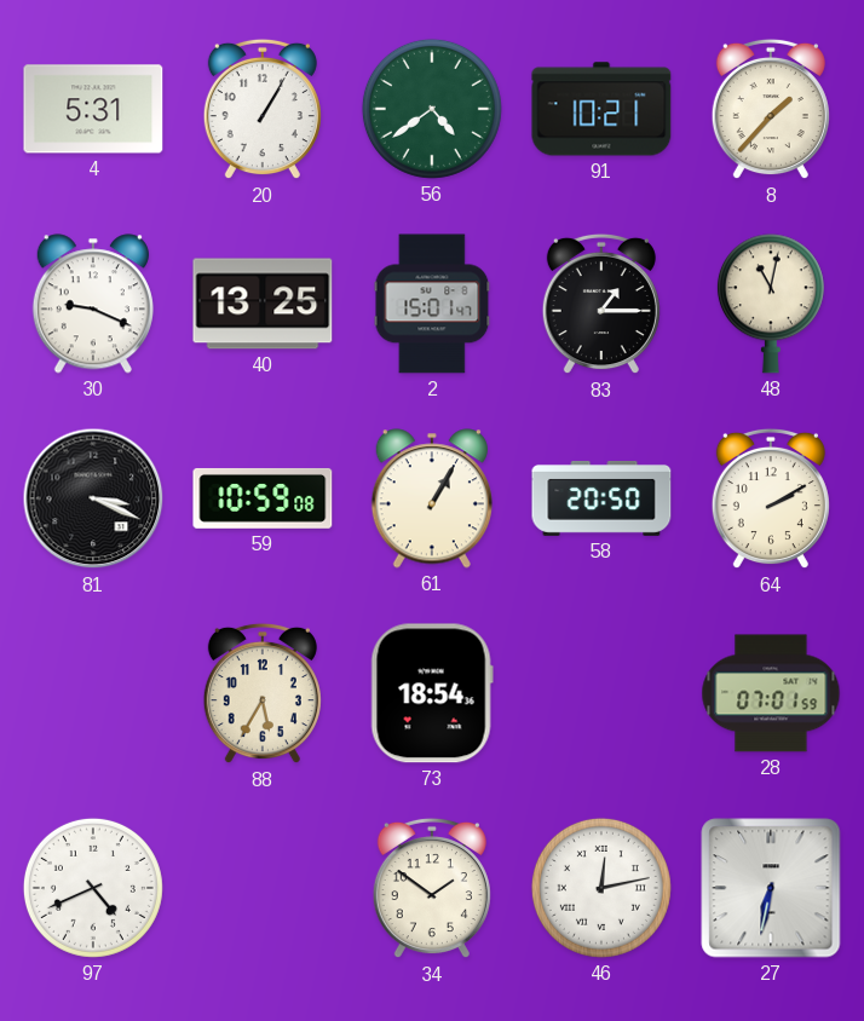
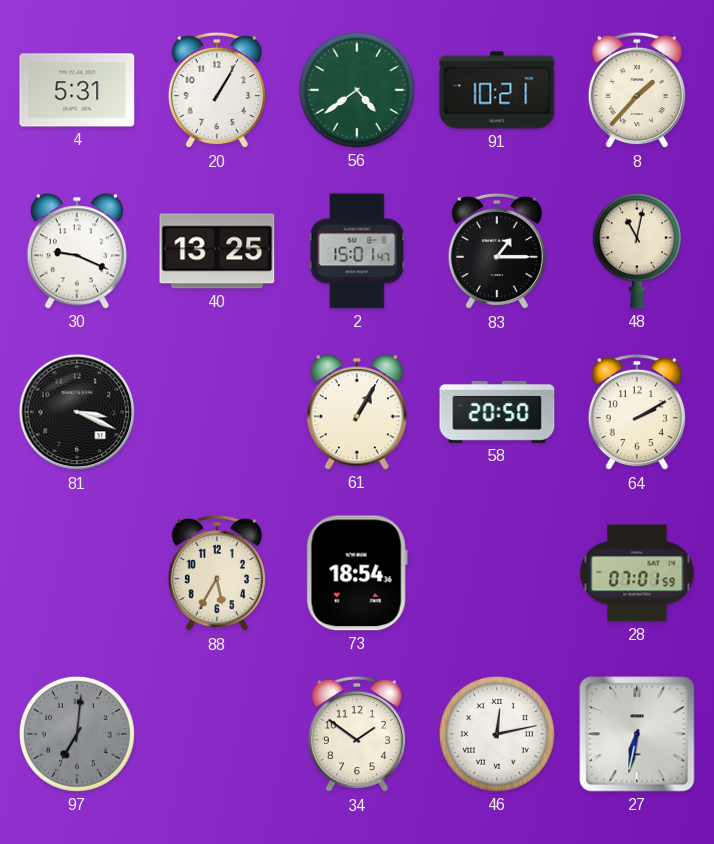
59: 10:59 -> none
97: 4:41 -> 7:01
97 dial: white -> grey
